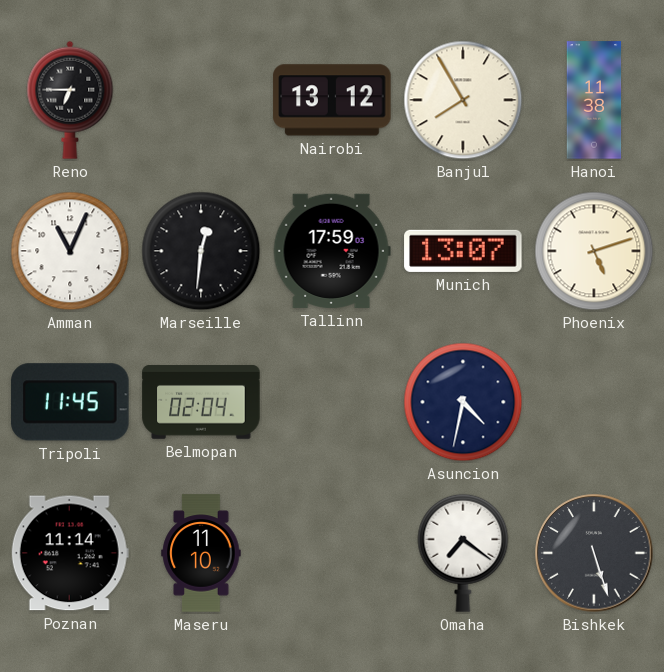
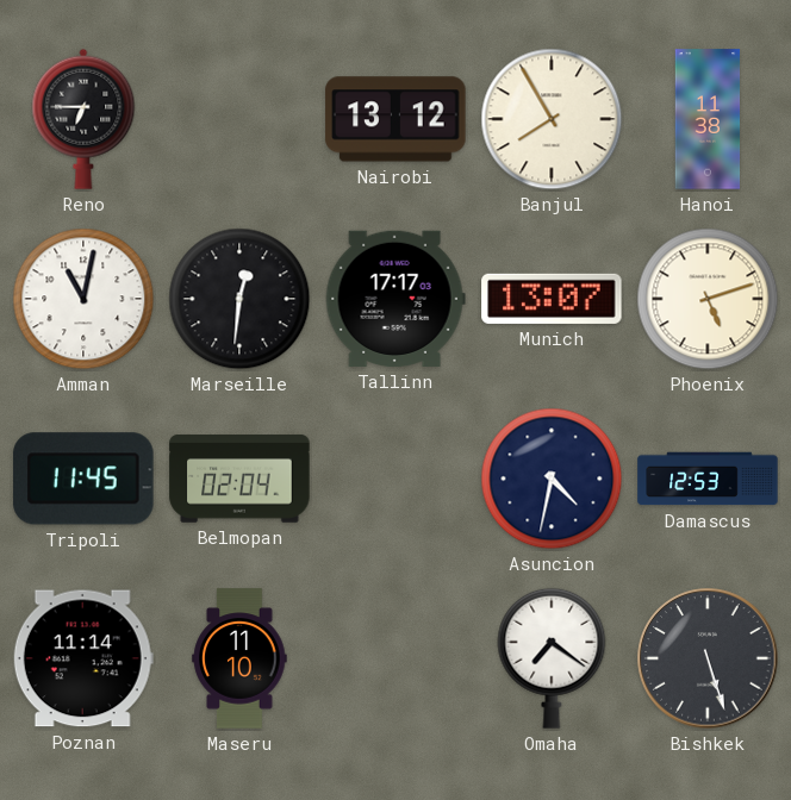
Amman: 11:04 -> 11:02
Tallinn: 17:59 -> 17:17
Damascus: none -> 12:53
